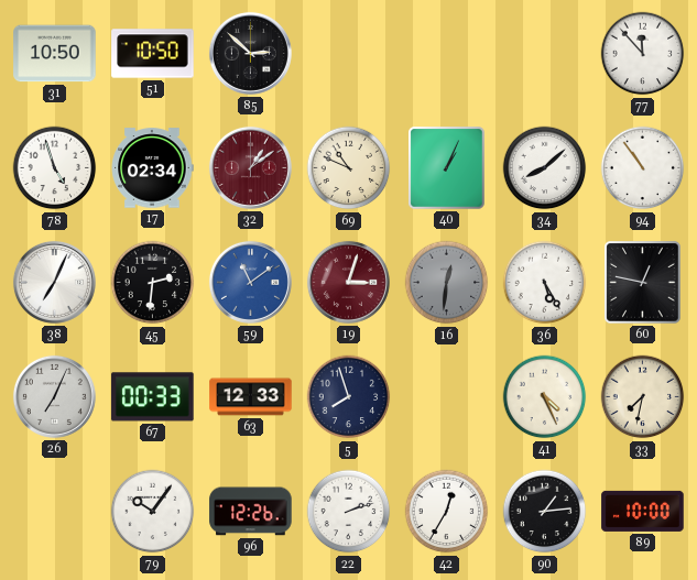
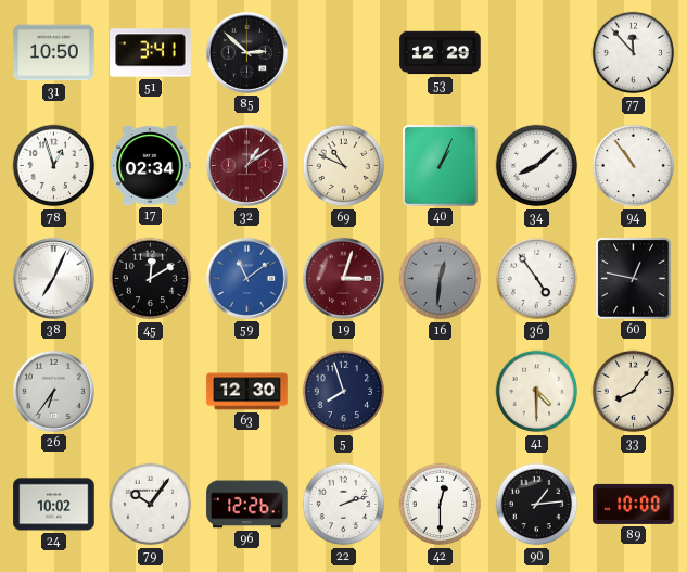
51: 10:50 -> 3:41
53: none -> 12:29
78: 4:57 -> 12:57
45: 2:31 -> 12:10
36: 5:25 -> 4:54
26: 7:04 -> 6:36
67: 00:33 -> none
63: 12:33 -> 12:30
41: 4:26 -> 4:30
33: 7:32 -> 8:06
24: none -> 10:02
42: 12:35 -> 12:30
